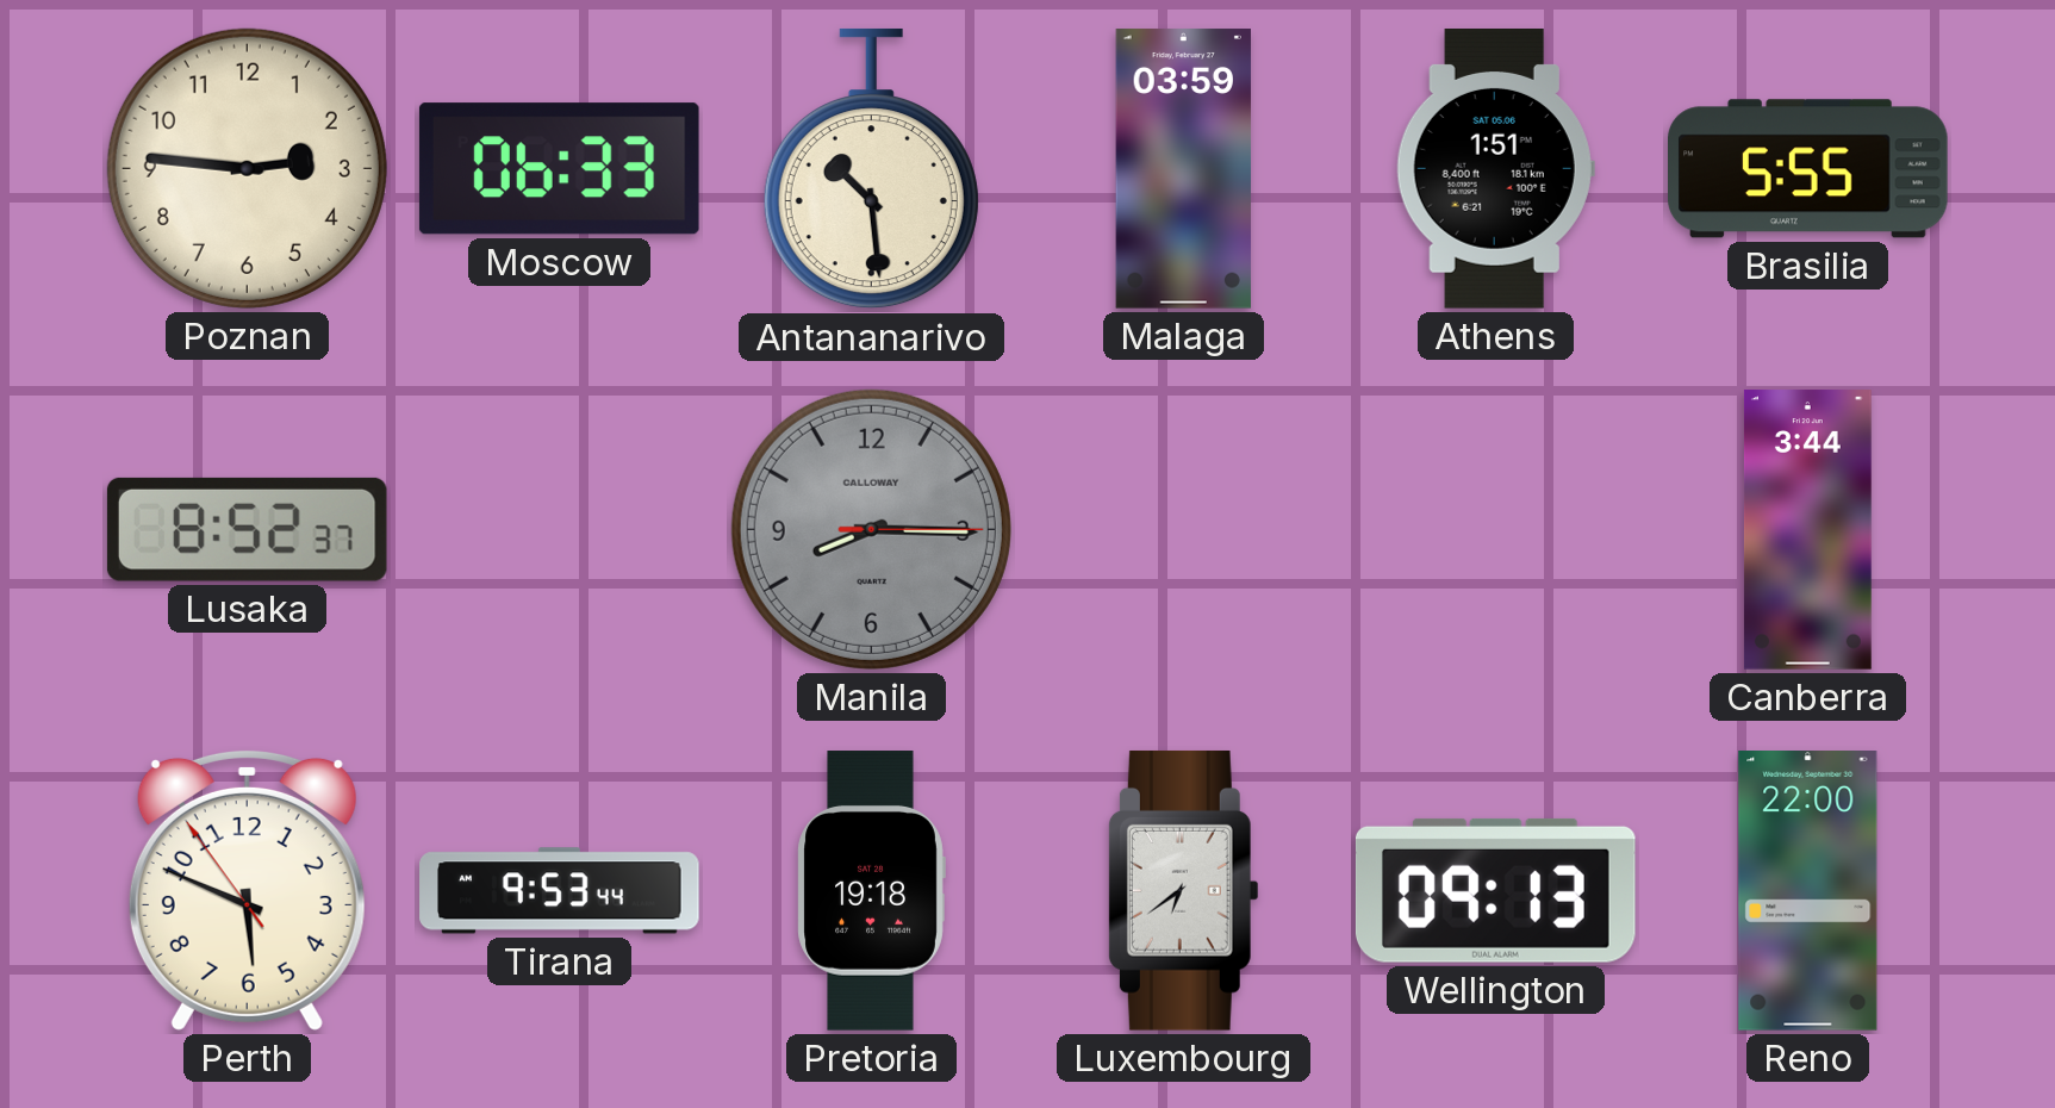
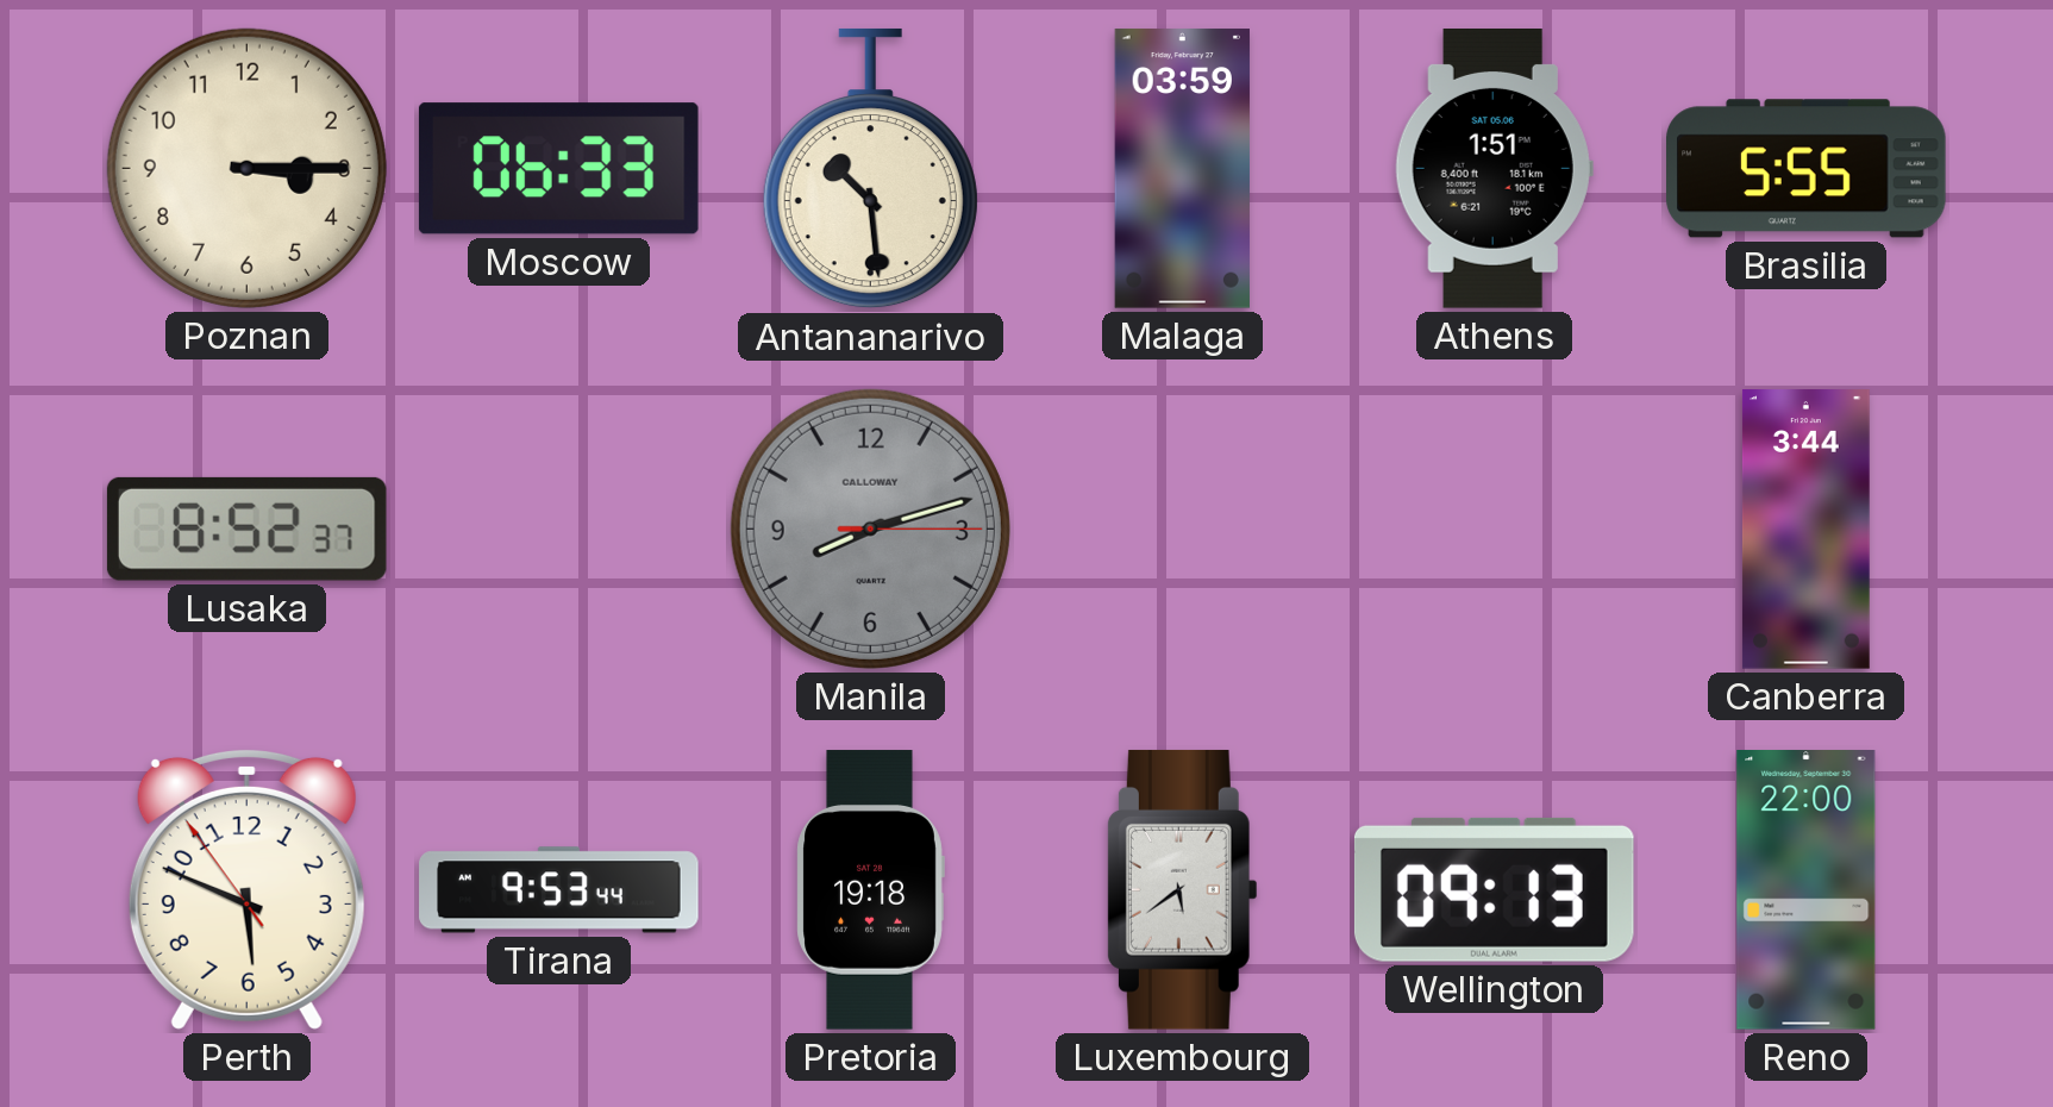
Poznan: 2:46 -> 3:15
Manila: 8:15 -> 8:12
Luxembourg: 6:39 -> 5:39
